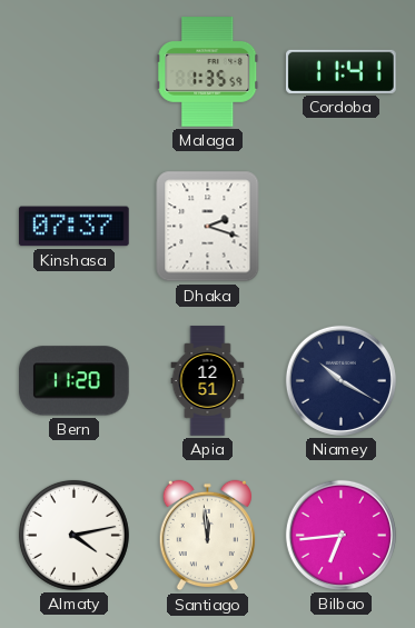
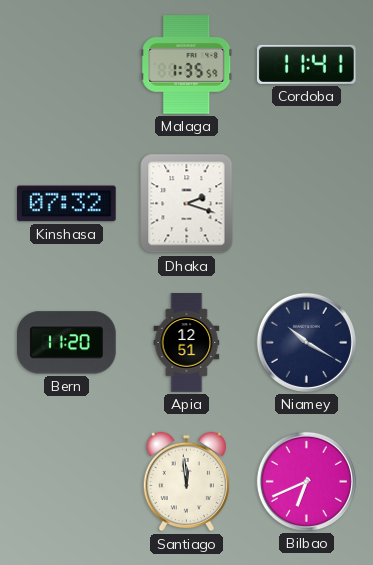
Kinshasa: 07:37 -> 07:32
Almaty: 4:13 -> none
Bilbao: 6:44 -> 6:41
